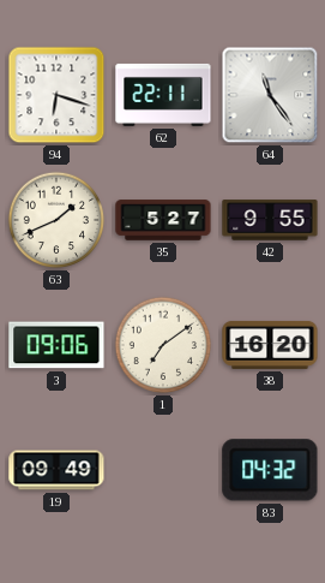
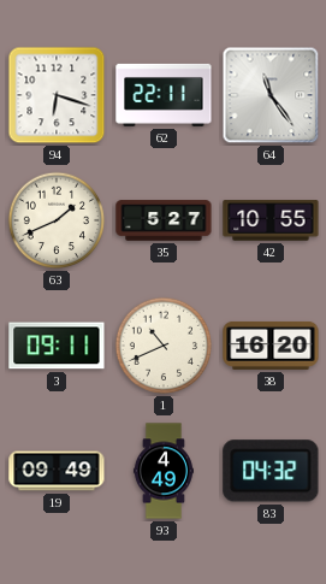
42: 9:55 -> 10:55
3: 09:06 -> 09:11
1: 7:09 -> 10:41
93: none -> 4:49
